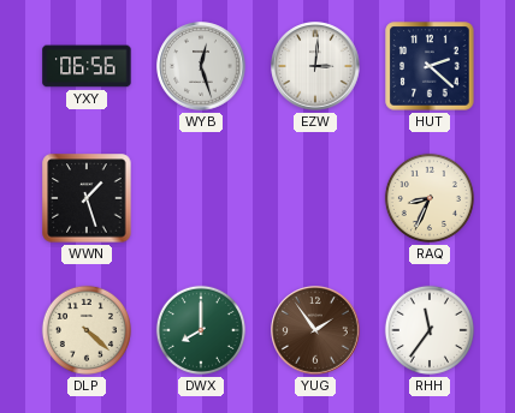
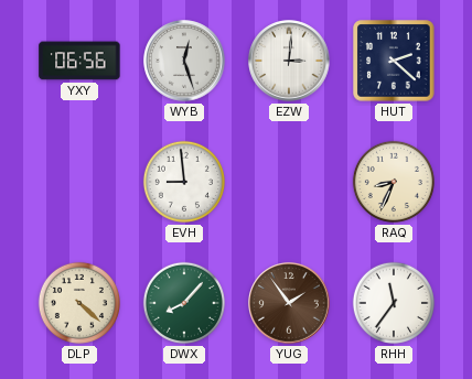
WWN: 1:27 -> none
EVH: none -> 8:59
DWX: 8:00 -> 8:07
